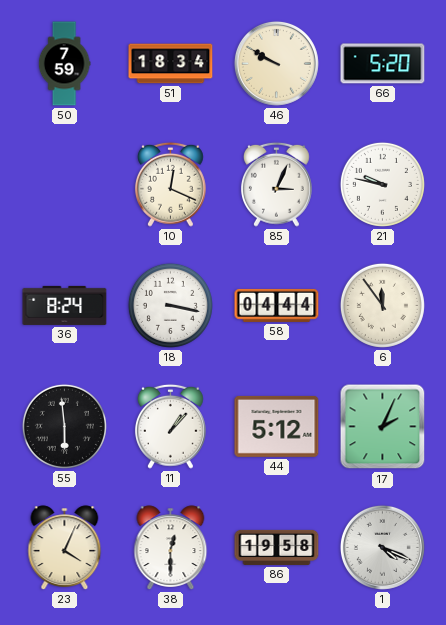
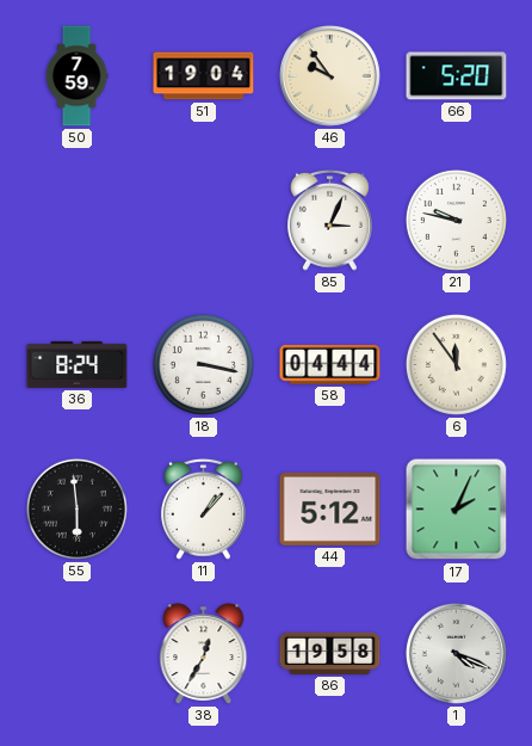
51: 18:34 -> 19:04
46: 9:50 -> 9:54
10: 12:19 -> none
23: 4:04 -> none
38: 12:30 -> 12:35
